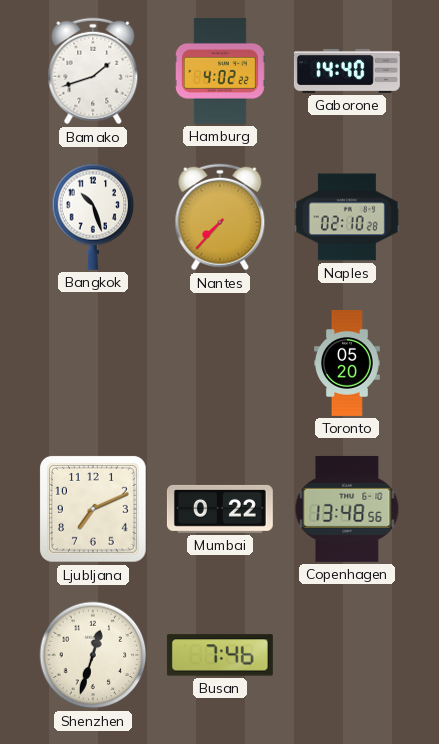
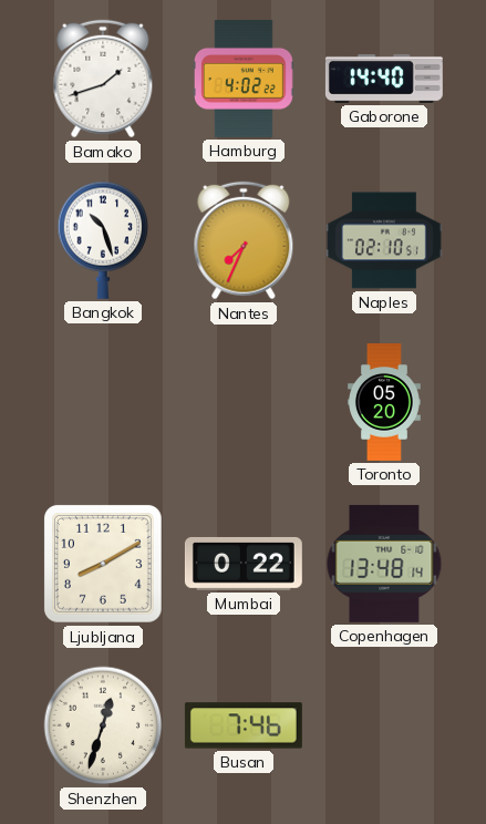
Nantes: 7:37 -> 7:34
Naples: 02:10:28 -> 02:10:51
Ljubljana: 7:11 -> 8:10
Copenhagen: 13:48:56 -> 13:48:14
